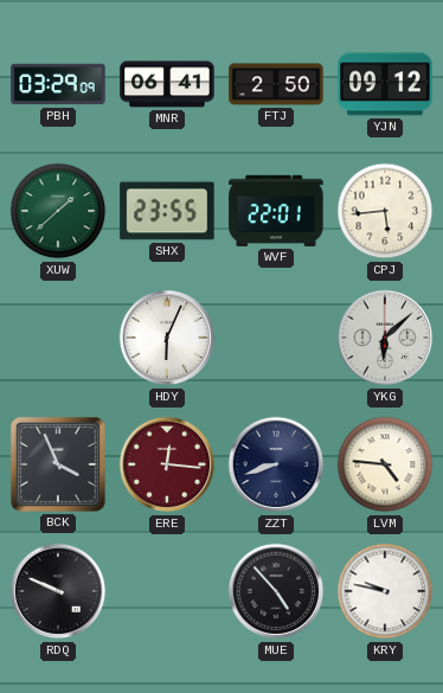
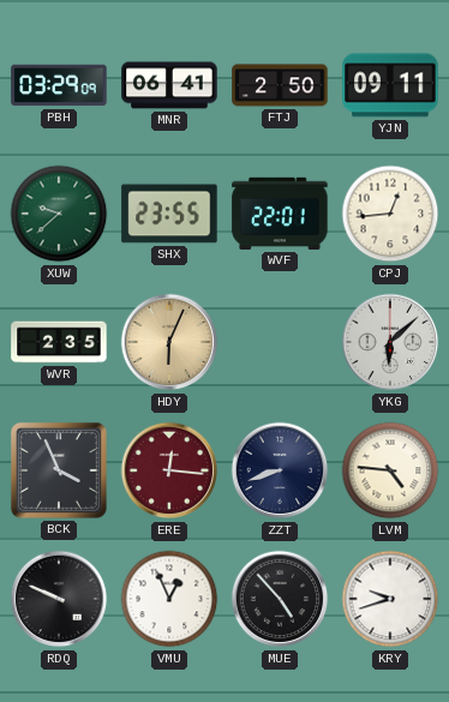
YJN: 09:12 -> 09:11
XUW: 1:38 -> 9:38
CPJ: 5:44 -> 12:44
WVR: none -> 2:35
HDY dial: white -> champagne
VMU: none -> 12:56
KRY: 9:47 -> 9:42
